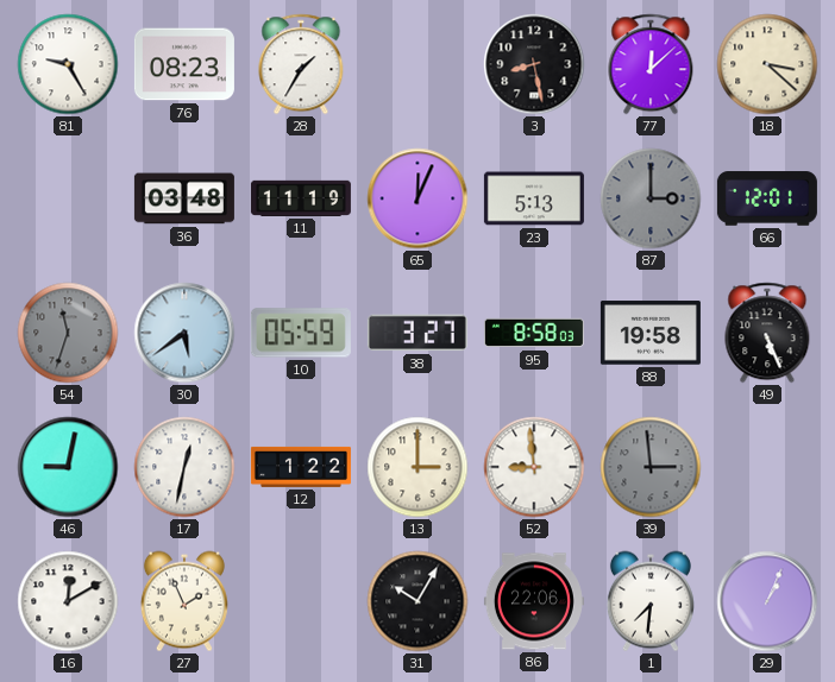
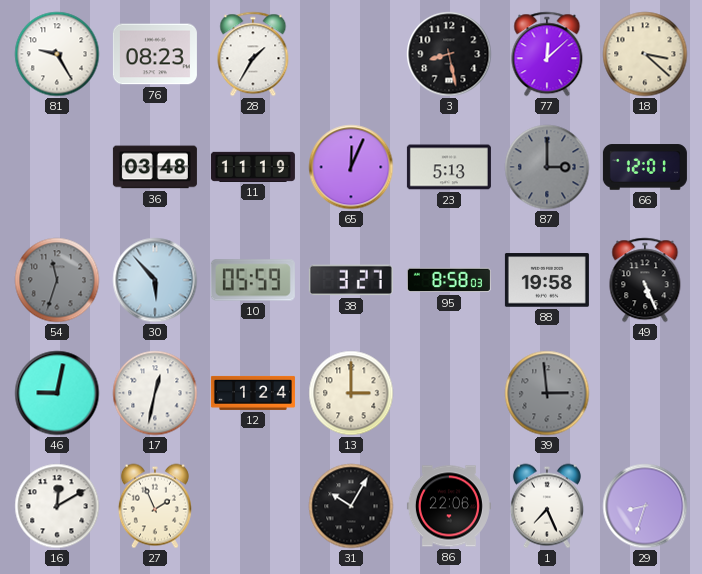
30: 5:39 -> 5:53
12: 1:22 -> 1:24
52: 8:59 -> none
1: 7:31 -> 7:26
29: 1:04 -> 8:33
